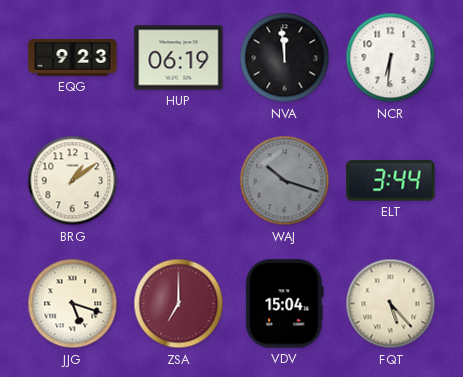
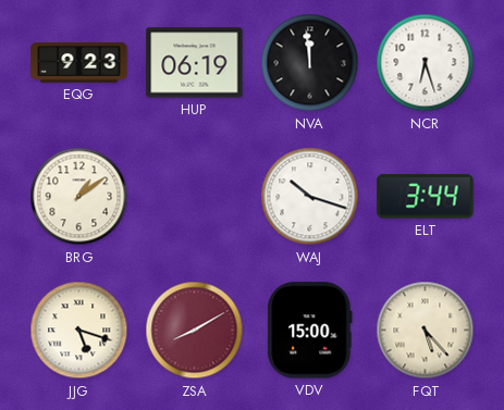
NCR: 6:31 -> 6:27
WAJ dial: grey -> white
ZSA: 7:00 -> 8:10
VDV: 15:04 -> 15:00
